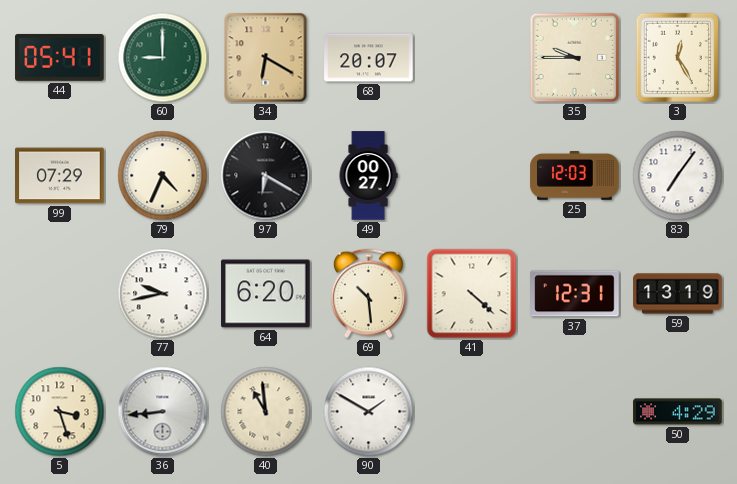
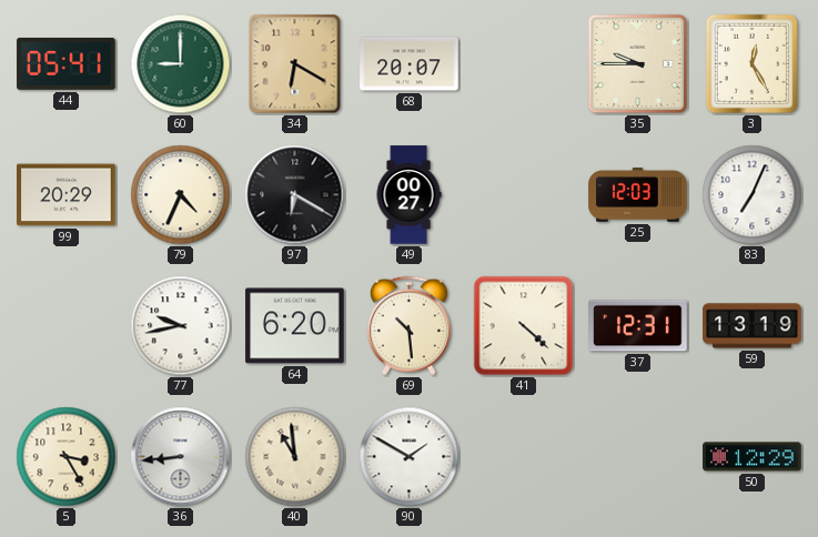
99: 07:29 -> 20:29
83: 7:06 -> 7:04
5: 3:27 -> 3:25
50: 4:29 -> 12:29
